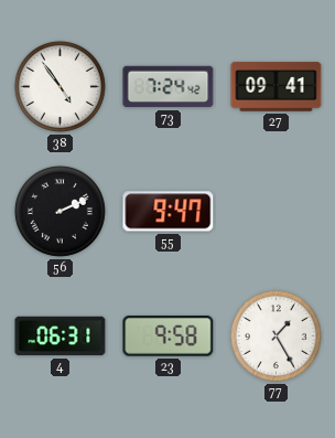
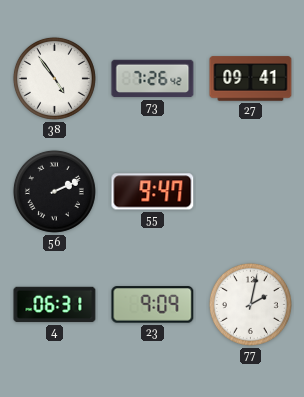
73: 7:24 -> 7:26
23: 9:58 -> 9:09
77: 1:25 -> 2:02
